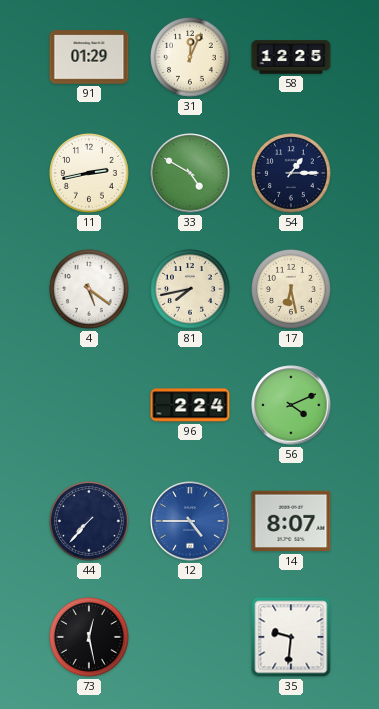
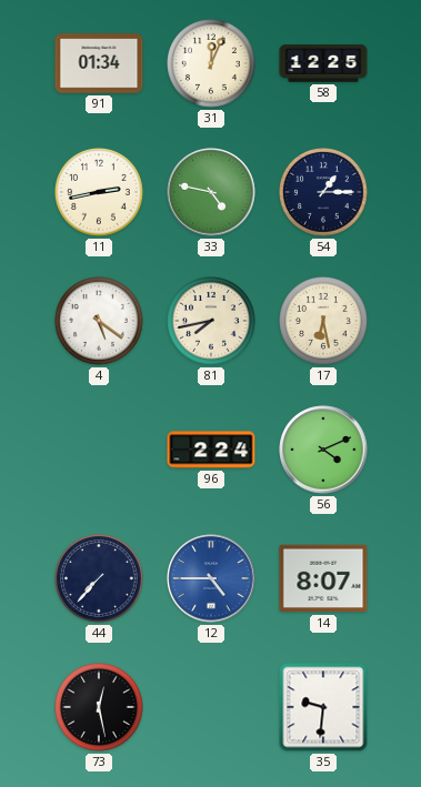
91: 01:29 -> 01:34
33: 4:50 -> 4:47
